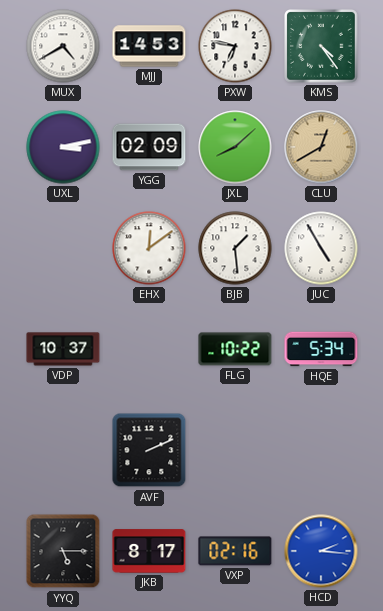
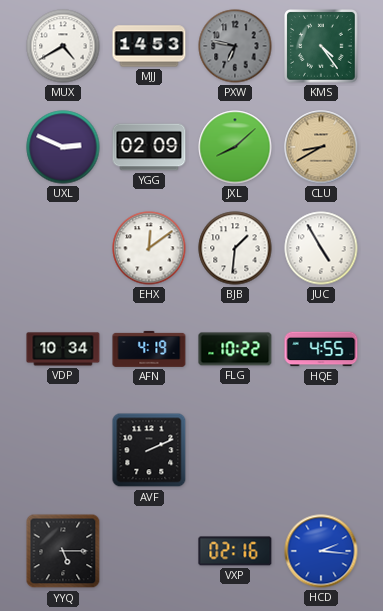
PXW dial: white -> grey
UXL: 3:13 -> 2:49
CLU: 12:40 -> 8:40
BJB: 1:29 -> 1:31
VDP: 10:37 -> 10:34
AFN: none -> 4:19
HQE: 5:34 -> 4:55
JKB: 8:17 -> none
